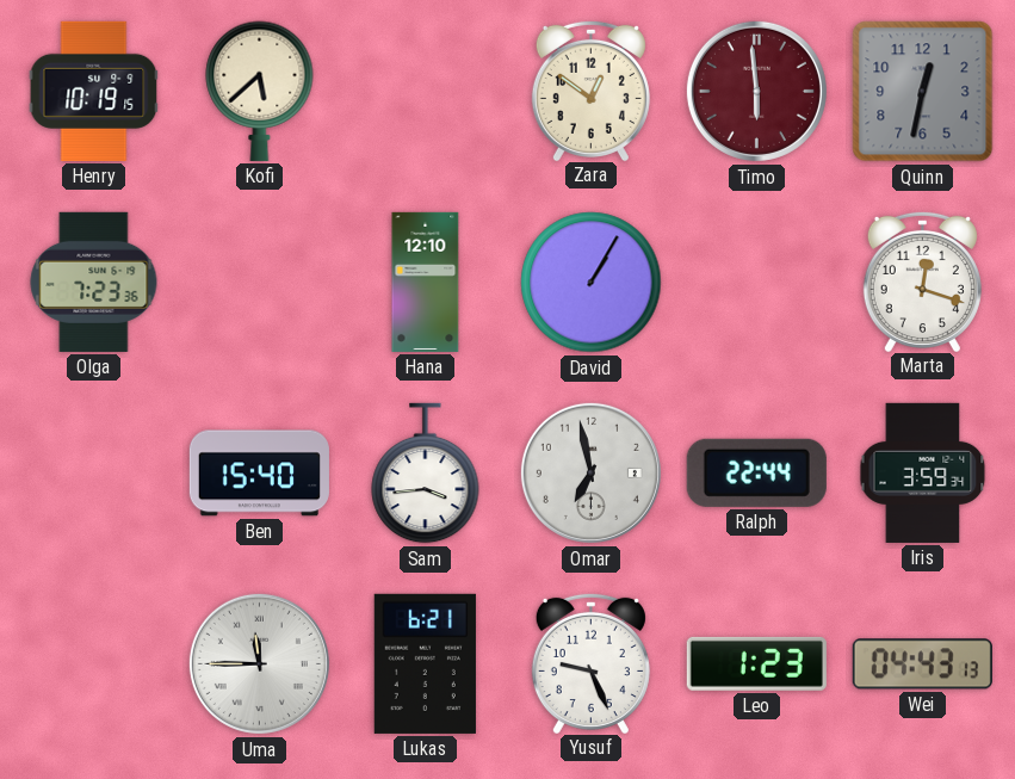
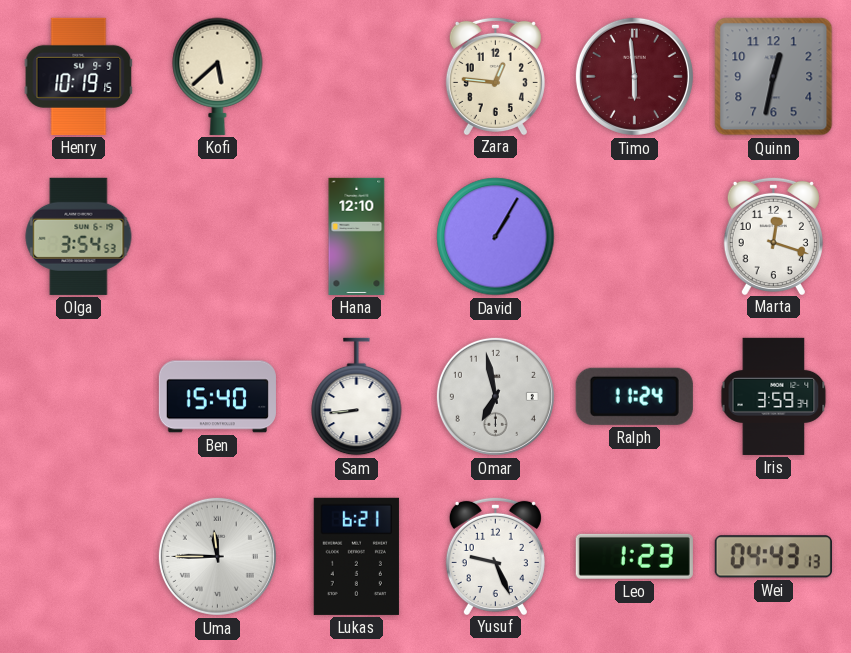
Zara: 12:51 -> 12:46
Olga: 7:23 -> 3:54
Sam: 3:44 -> 8:44
Ralph: 22:44 -> 11:24
